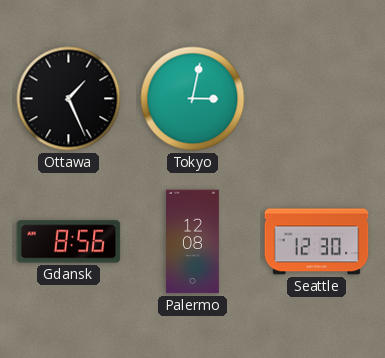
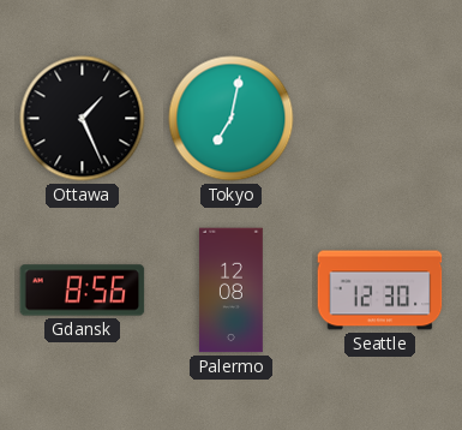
Tokyo: 3:02 -> 7:02
